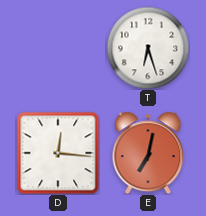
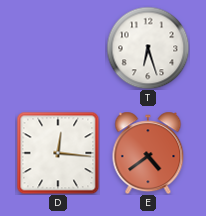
E: 7:02 -> 4:39
